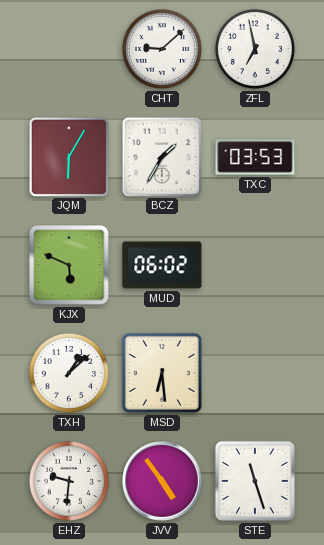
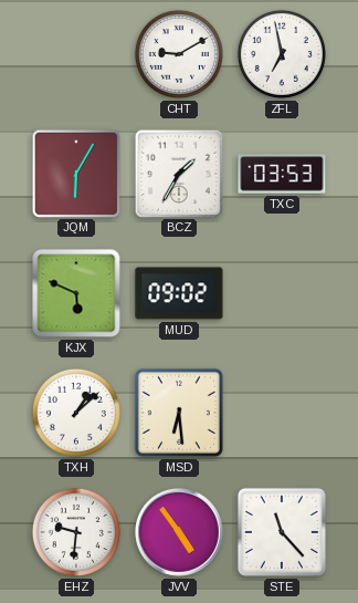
CHT: 9:08 -> 9:10
MUD: 06:02 -> 09:02
STE: 11:27 -> 11:23
